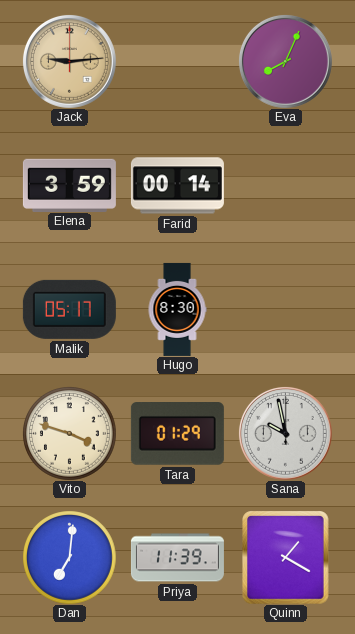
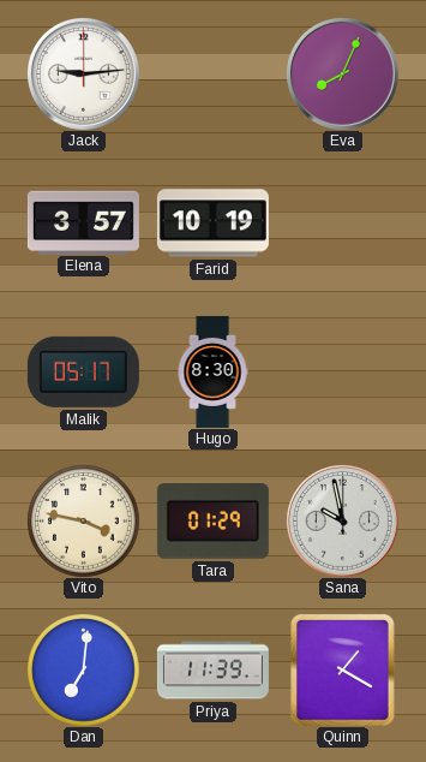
Jack dial: champagne -> white
Elena: 3:59 -> 3:57
Farid: 00:14 -> 10:19
Vito: 3:48 -> 3:47
